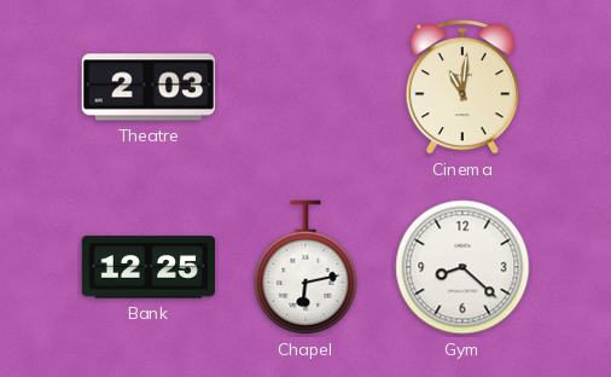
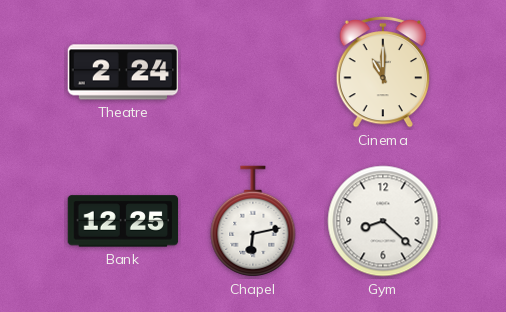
Theatre: 2:03 -> 2:24
Cinema: 11:01 -> 11:00
